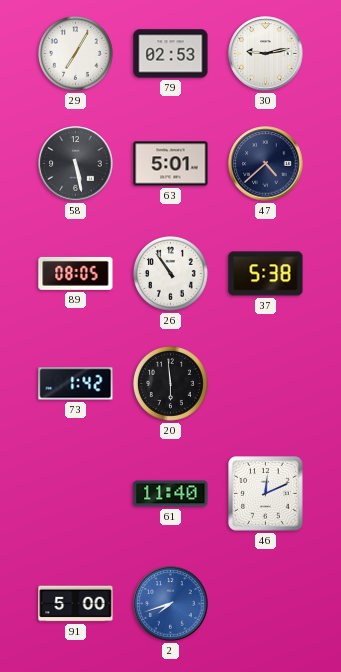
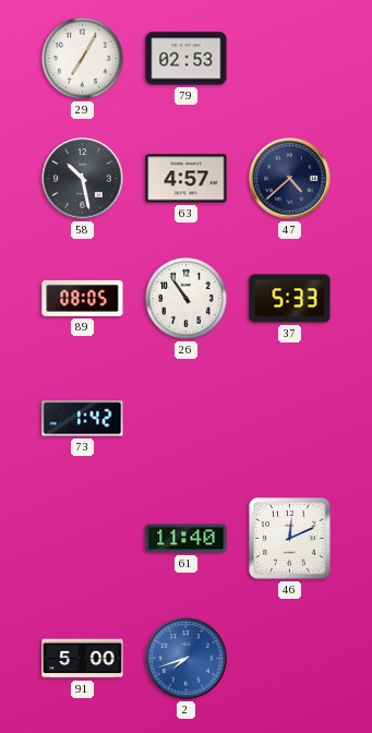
30: 9:13 -> none
58: 5:28 -> 10:28
63: 5:01 -> 4:57
37: 5:38 -> 5:33
20: 5:59 -> none
